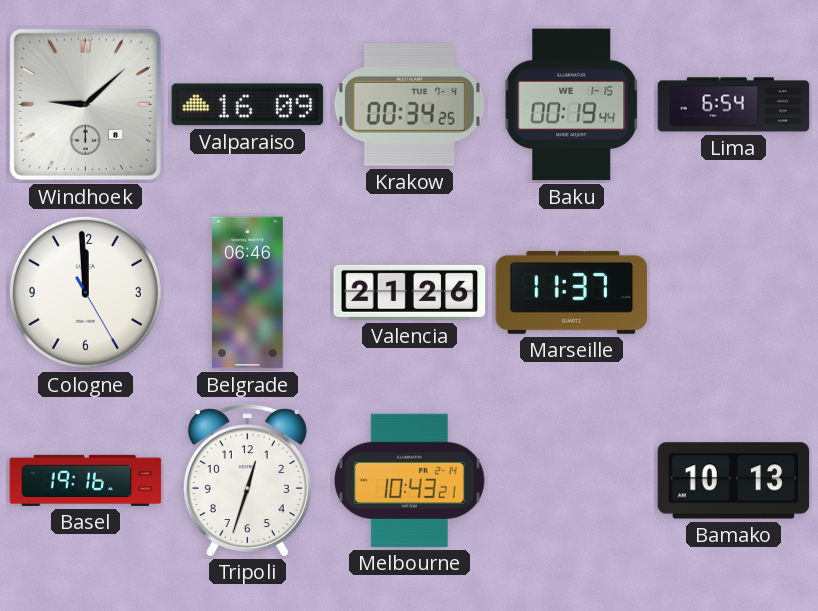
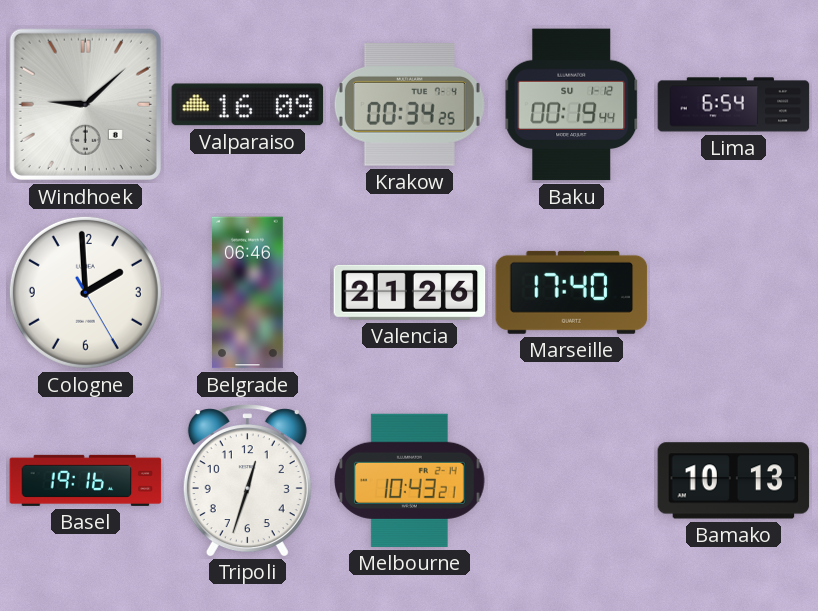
Baku date: WE 1-15 -> SU 1-12
Cologne: 11:59 -> 1:59
Marseille: 11:37 -> 17:40
